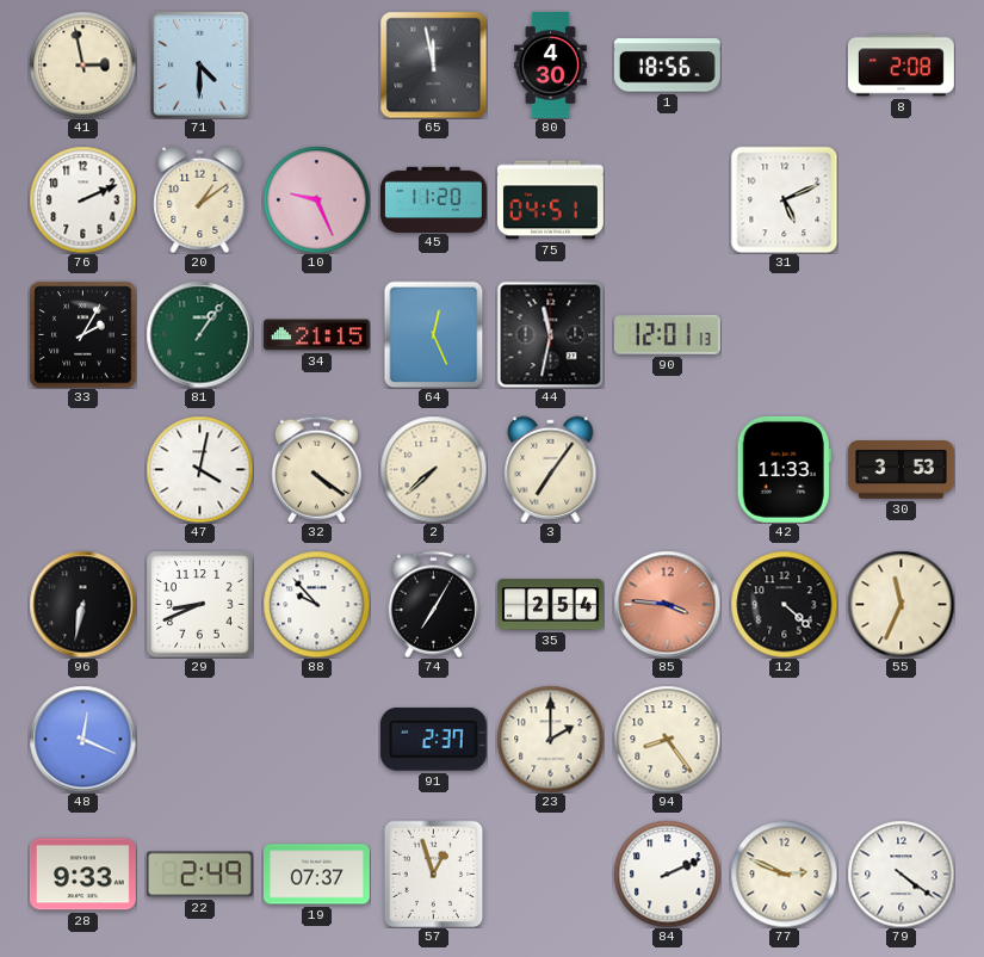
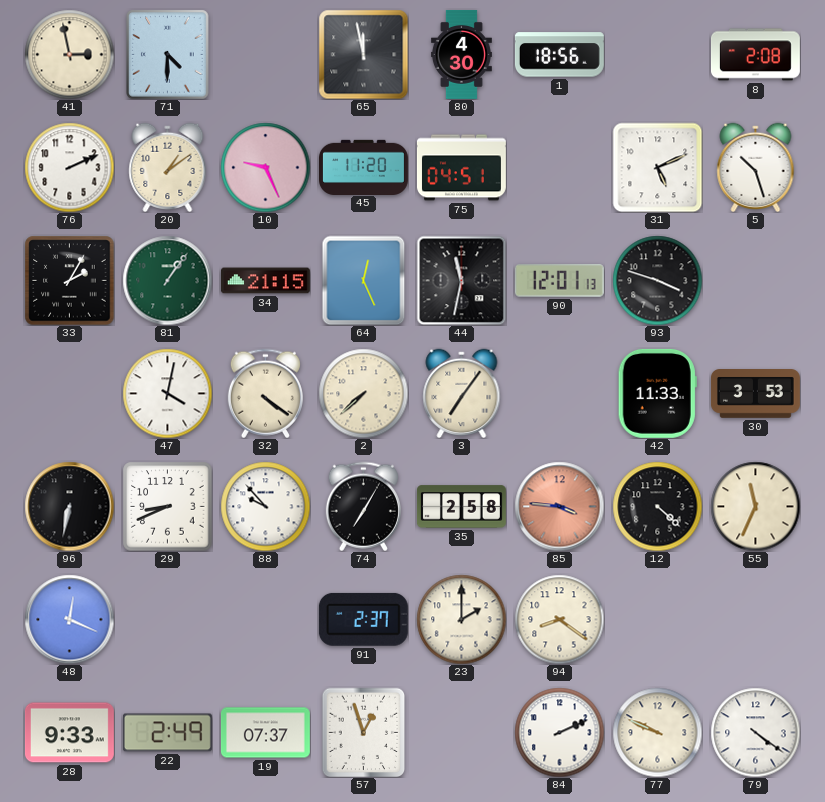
5: none -> 10:27
93: none -> 3:48
35: 2:54 -> 2:58
94: 8:24 -> 8:21
77: 2:49 -> 9:49
